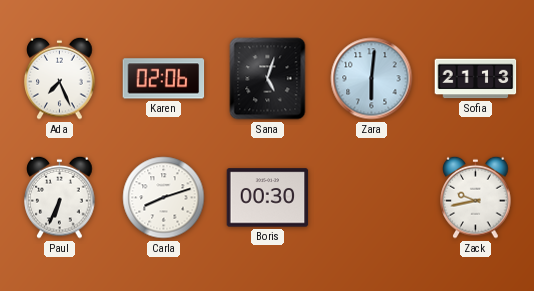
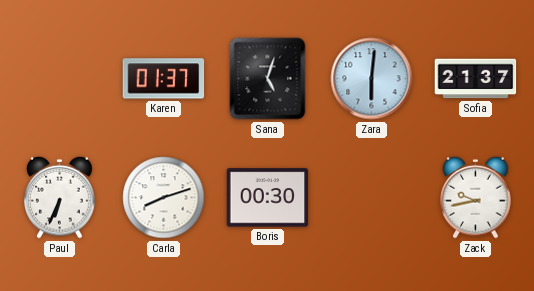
Ada: 7:26 -> none
Karen: 02:06 -> 01:37
Sofia: 21:13 -> 21:37
